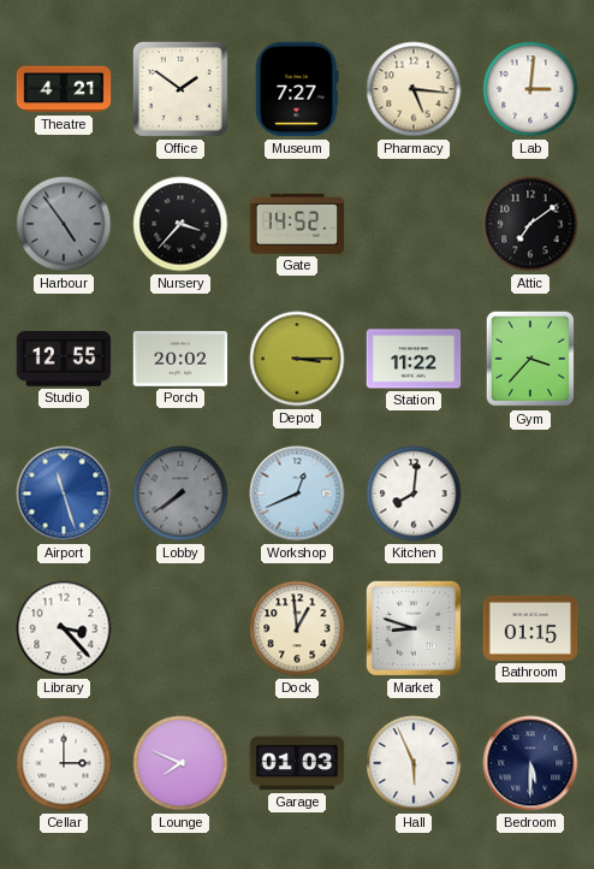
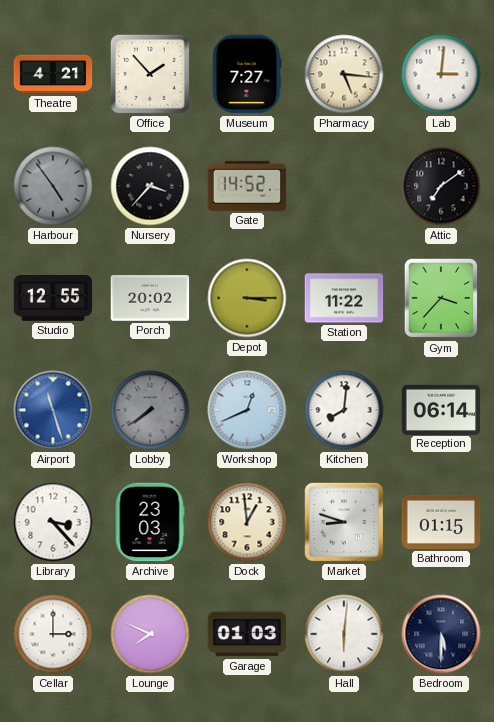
Office: 1:51 -> 1:53
Reception: none -> 06:14
Archive: none -> 23:03
Hall: 5:56 -> 6:01
